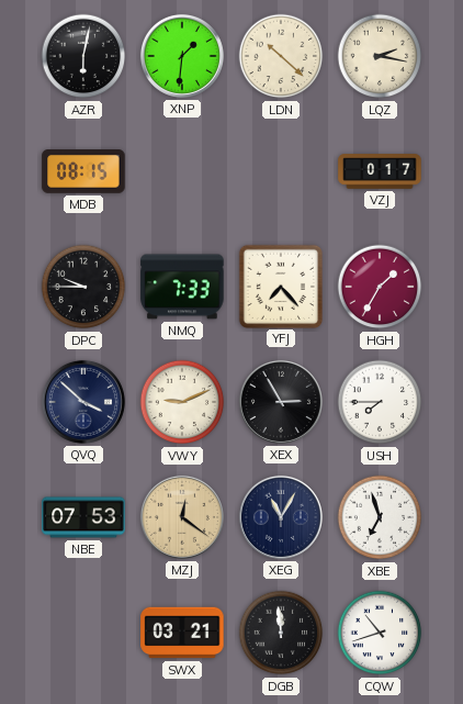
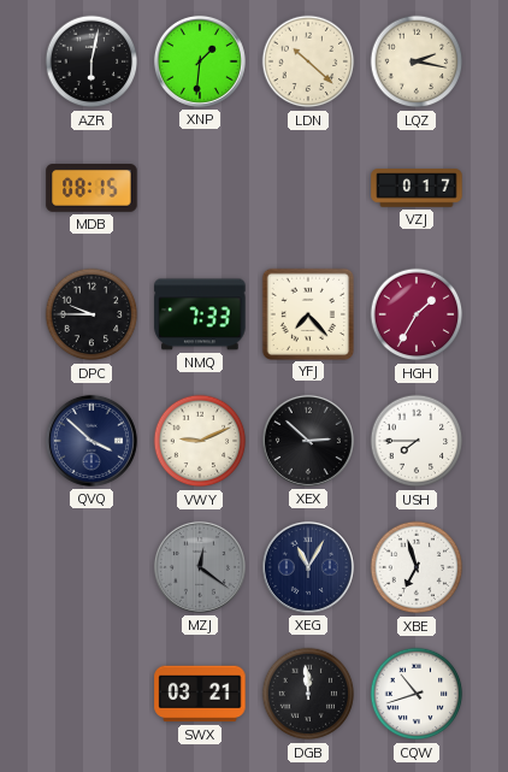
XEX: 2:55 -> 2:52
NBE: 07:53 -> none
MZJ dial: champagne -> grey
